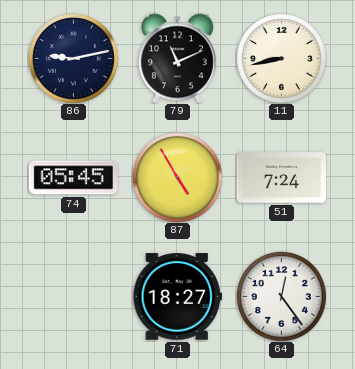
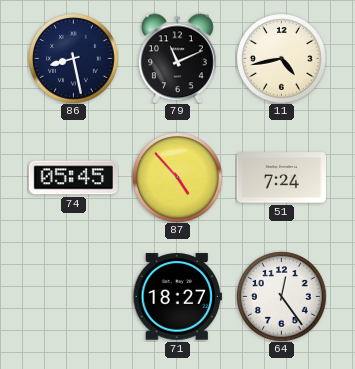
86: 9:13 -> 8:28
11: 8:43 -> 4:43
87: 4:55 -> 4:53
